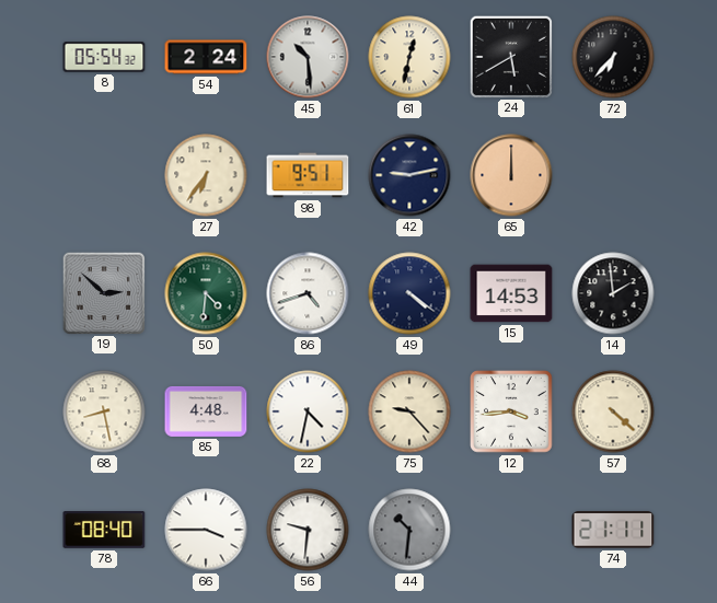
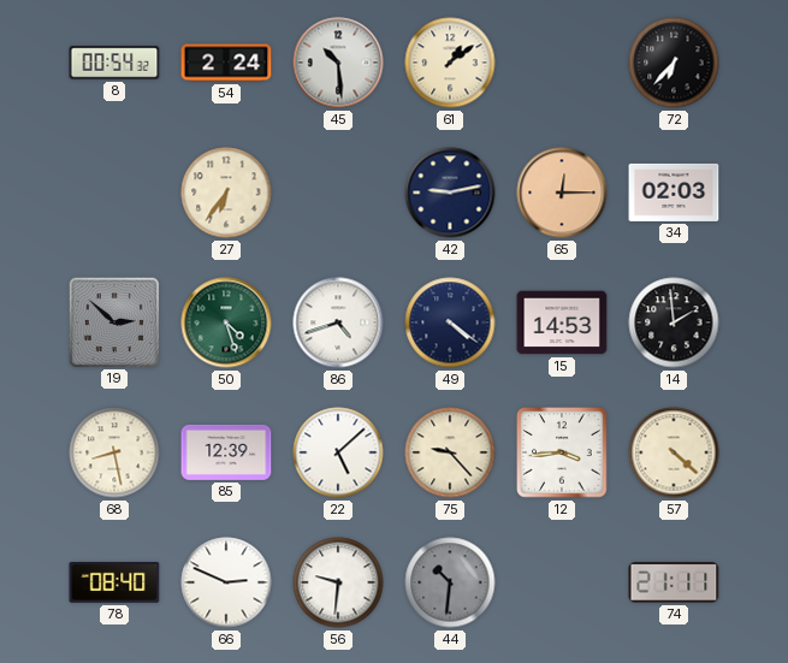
8: 05:54 -> 00:54
61: 12:32 -> 1:09
24: 5:40 -> none
98: 9:51 -> none
65: 12:00 -> 12:15
34: none -> 02:03
50: 4:31 -> 4:27
85: 4:48 -> 12:39
22: 4:32 -> 5:08
66: 3:45 -> 2:49
